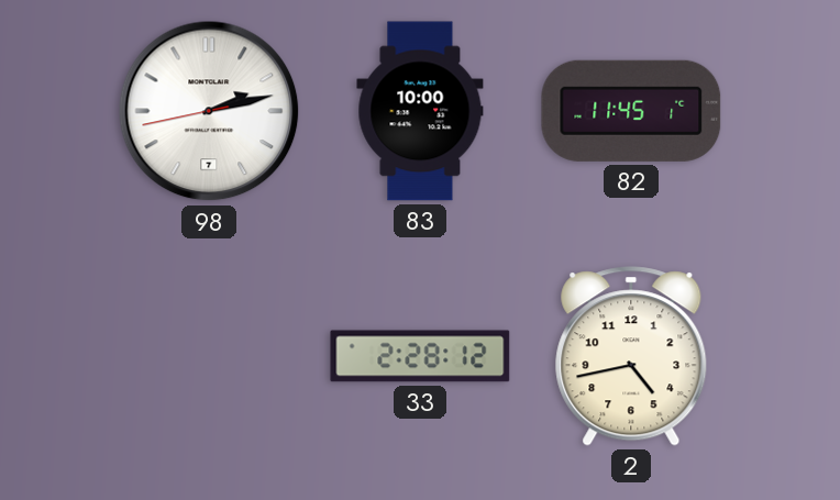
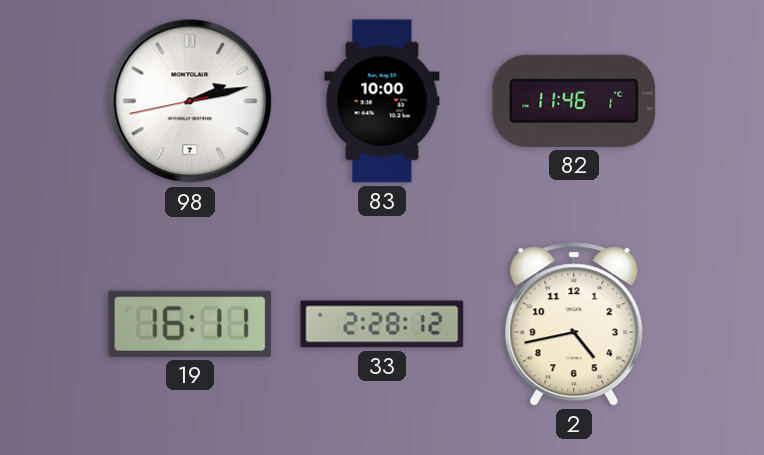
82: 11:45 -> 11:46
19: none -> 16:11
